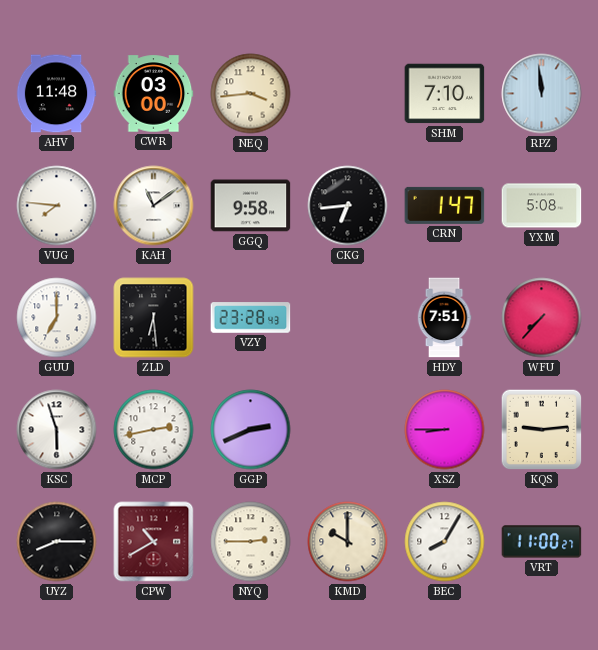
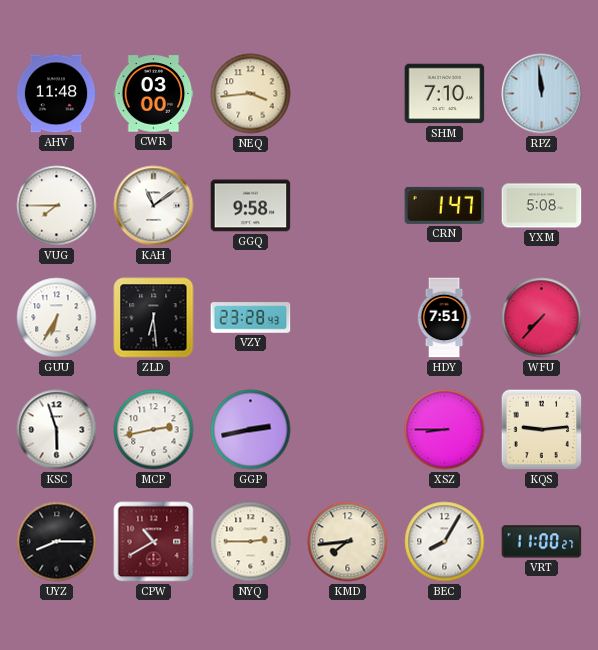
VUG: 7:46 -> 7:45
CKG: 6:44 -> none
GUU: 7:00 -> 6:35
GGP: 2:41 -> 2:43
KMD: 10:00 -> 7:44
